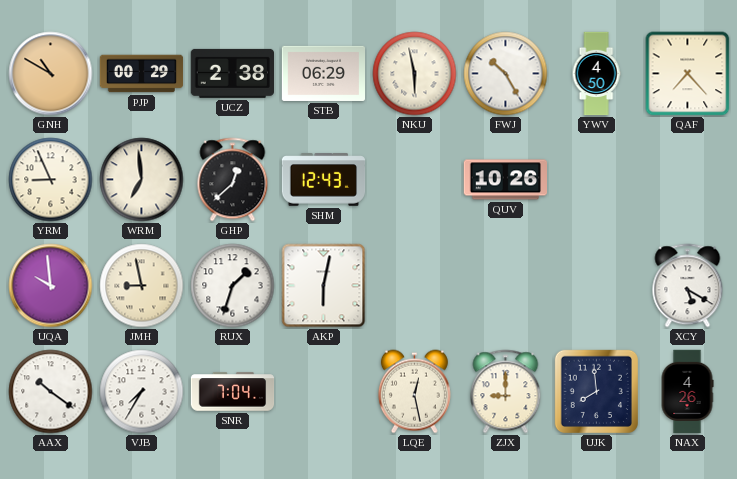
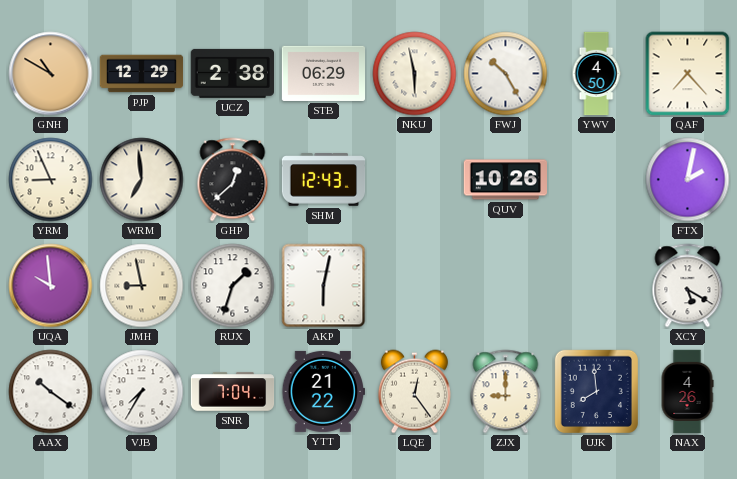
PJP: 00:29 -> 12:29
FTX: none -> 2:02
YTT: none -> 21:22
LQE: 12:28 -> 12:24
